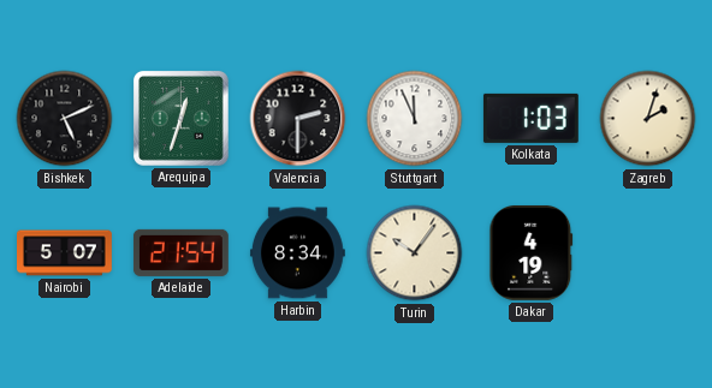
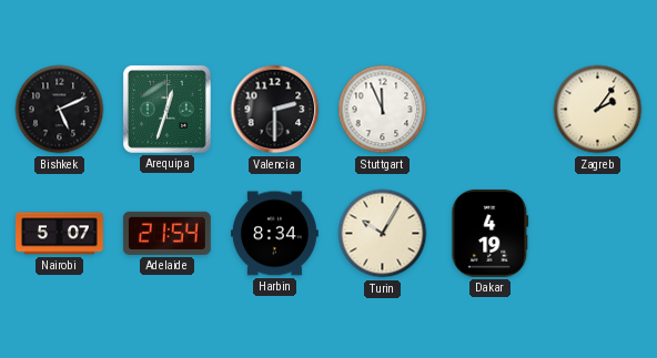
Kolkata: 1:03 -> none
Zagreb: 2:03 -> 2:06
Turin: 10:06 -> 10:05
